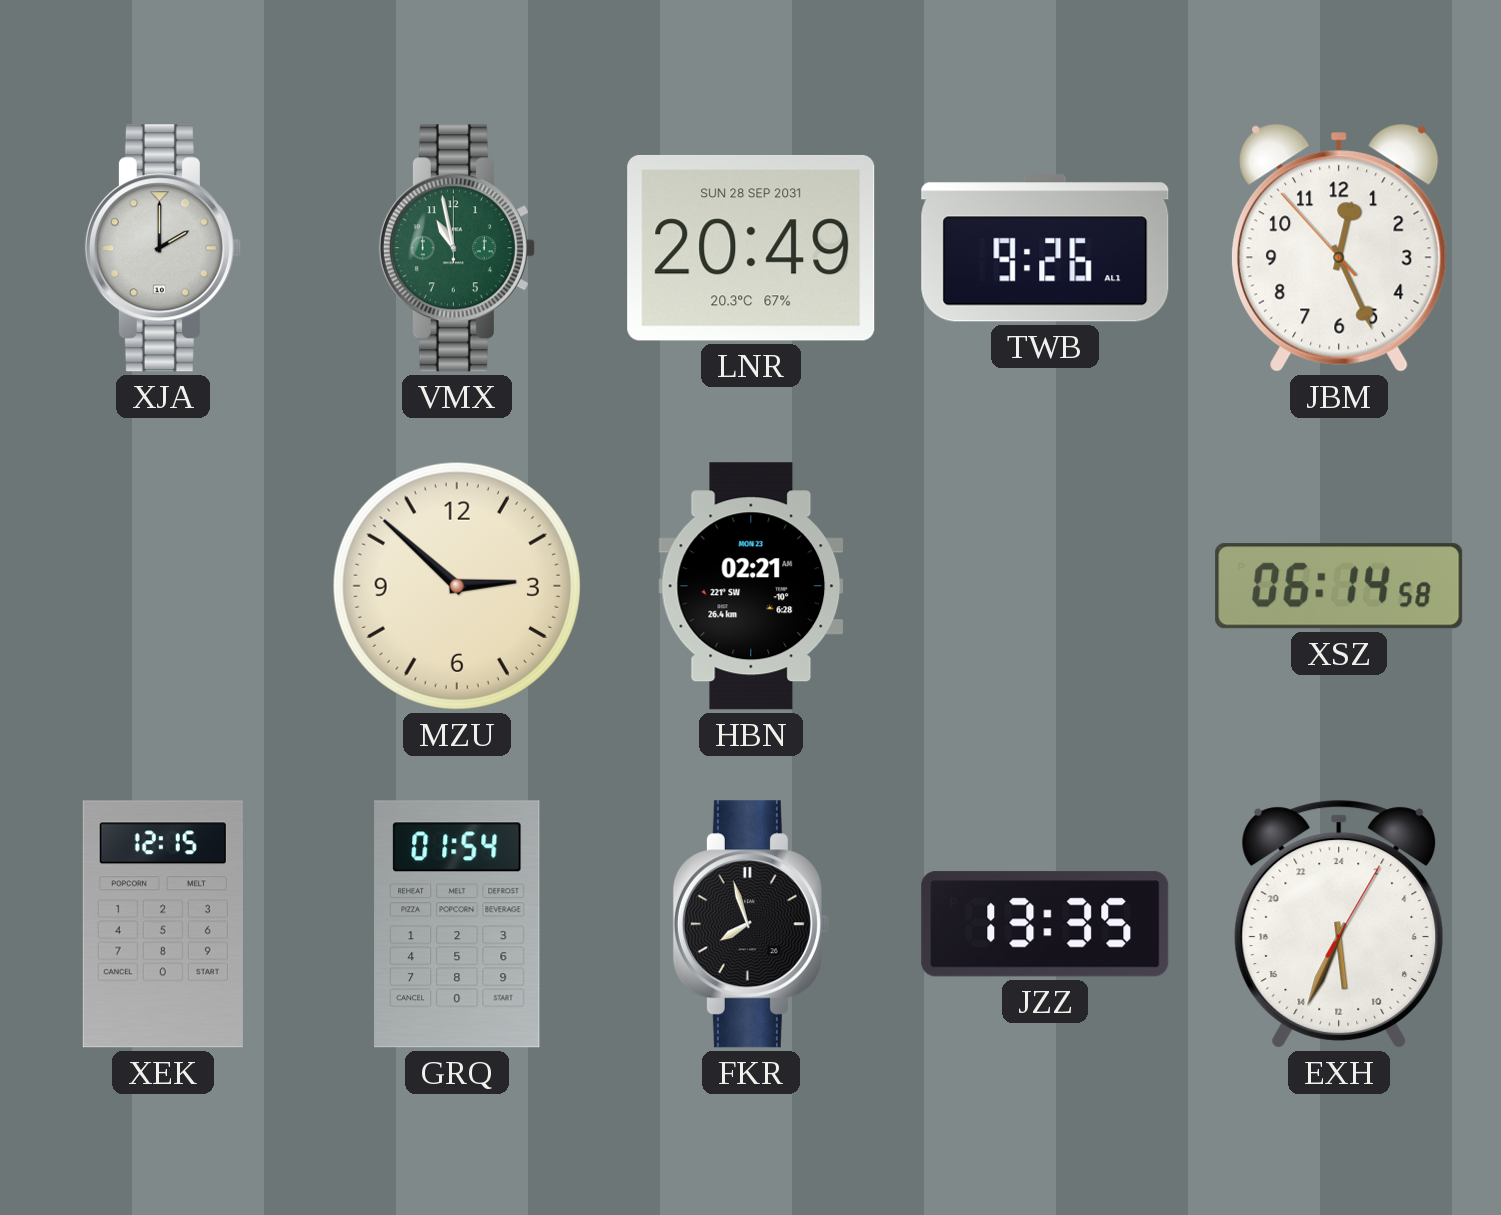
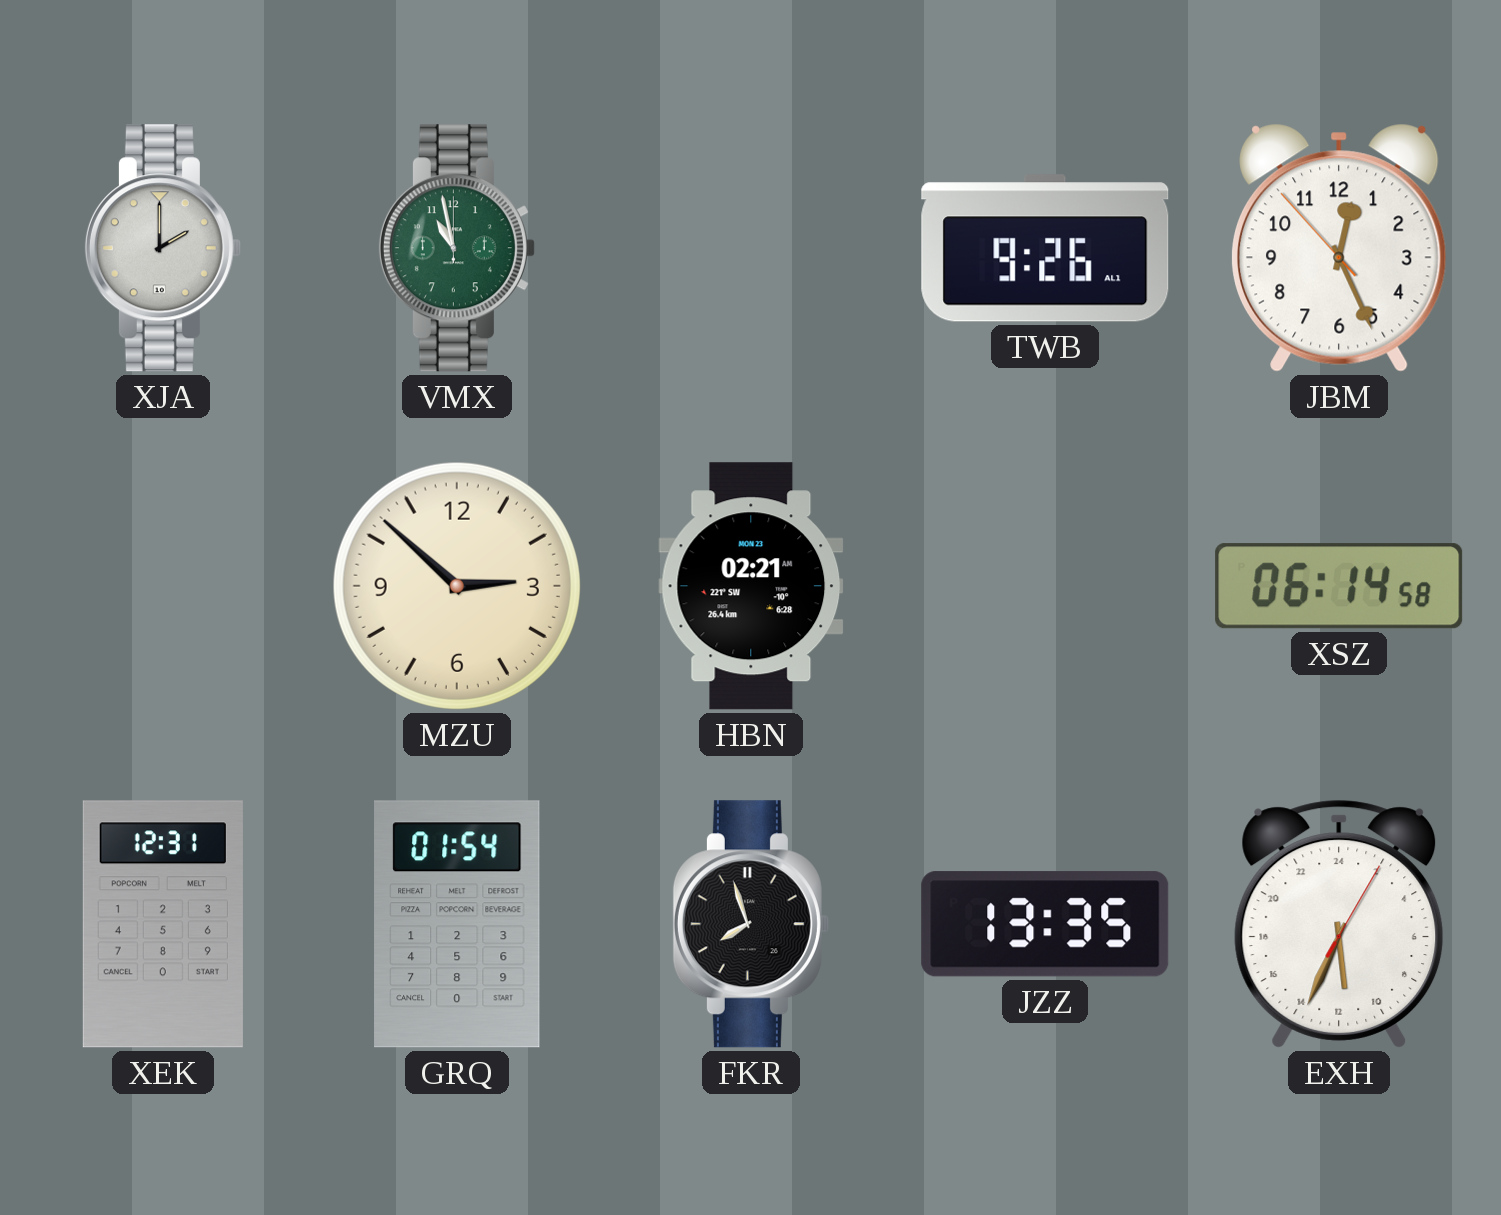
LNR: 20:49 -> none
XEK: 12:15 -> 12:31
